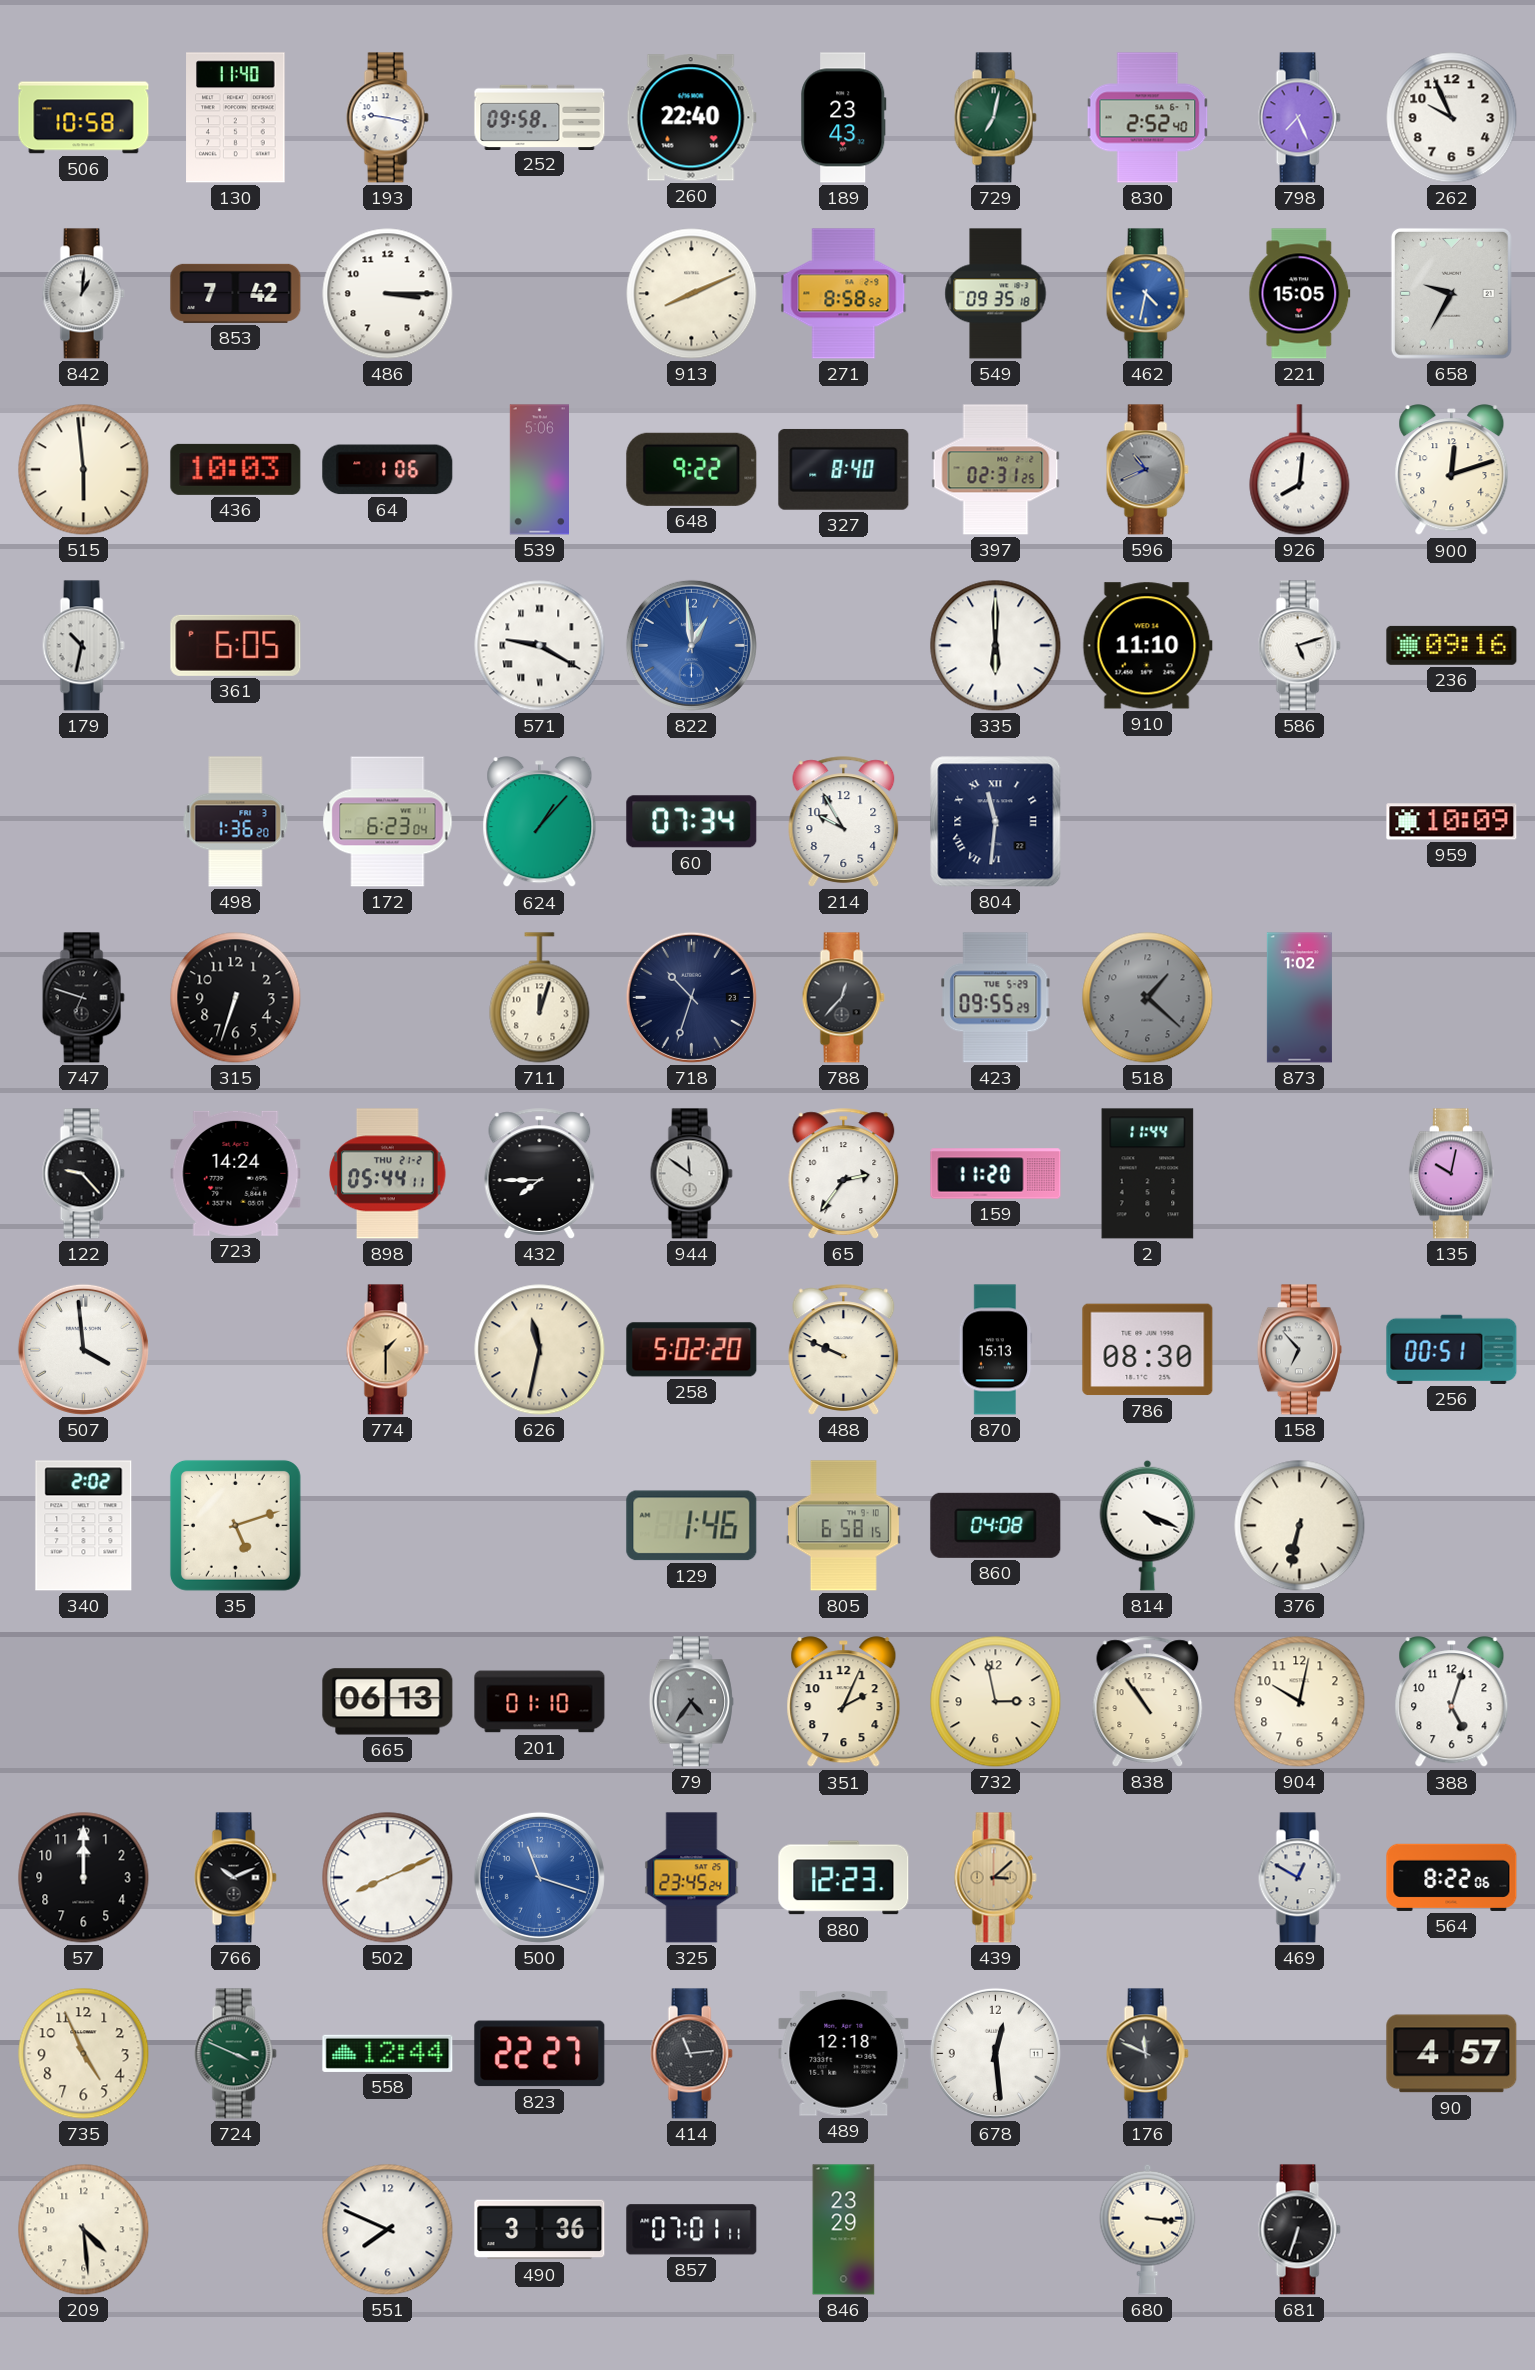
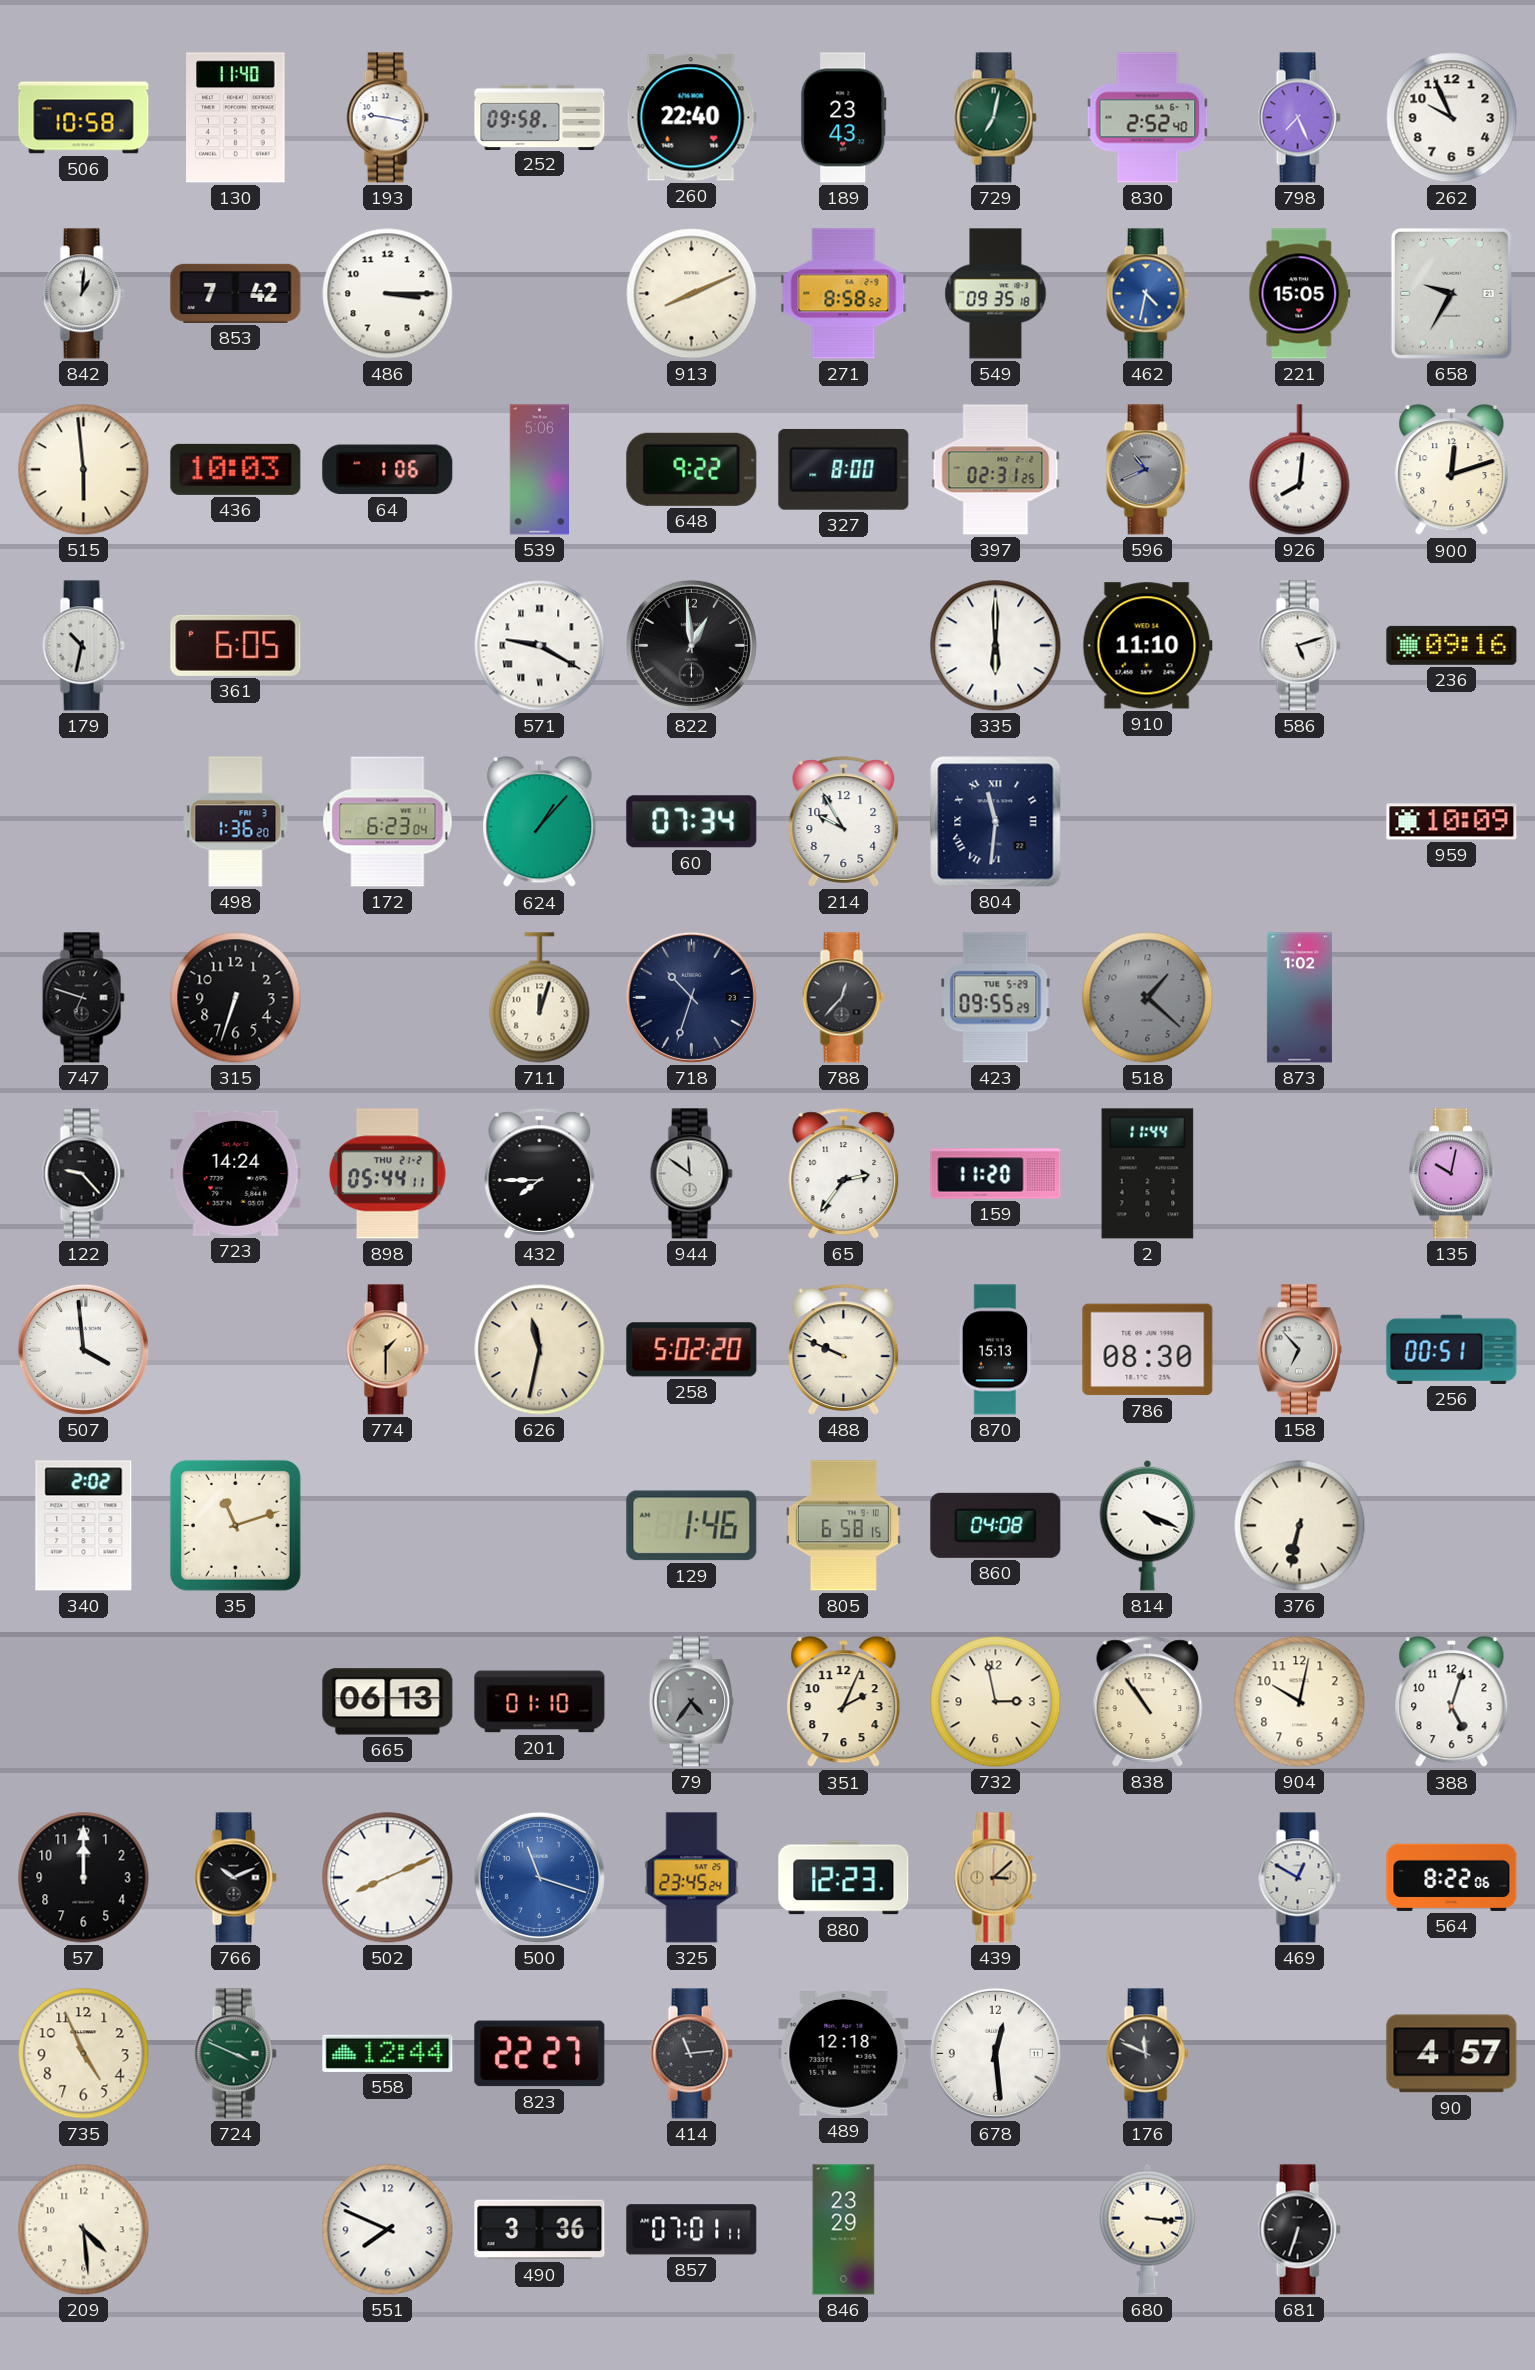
327: 8:40 -> 8:00
822 dial: blue -> black
35: 5:12 -> 11:12
